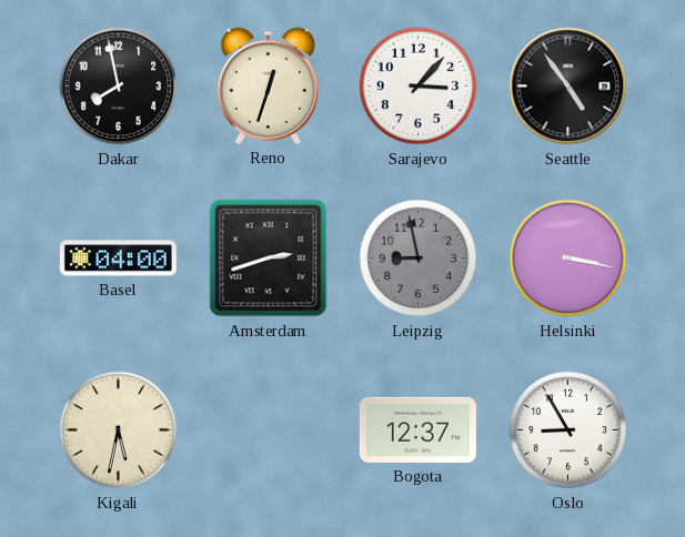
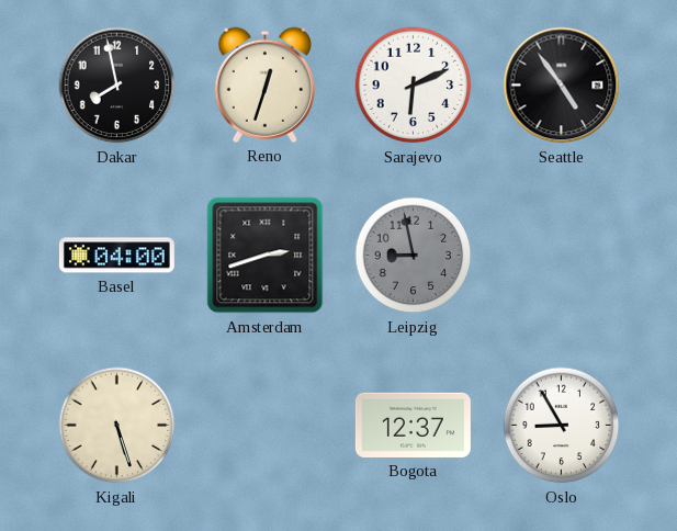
Sarajevo: 3:07 -> 6:11
Helsinki: 3:17 -> none
Kigali: 5:32 -> 5:27
